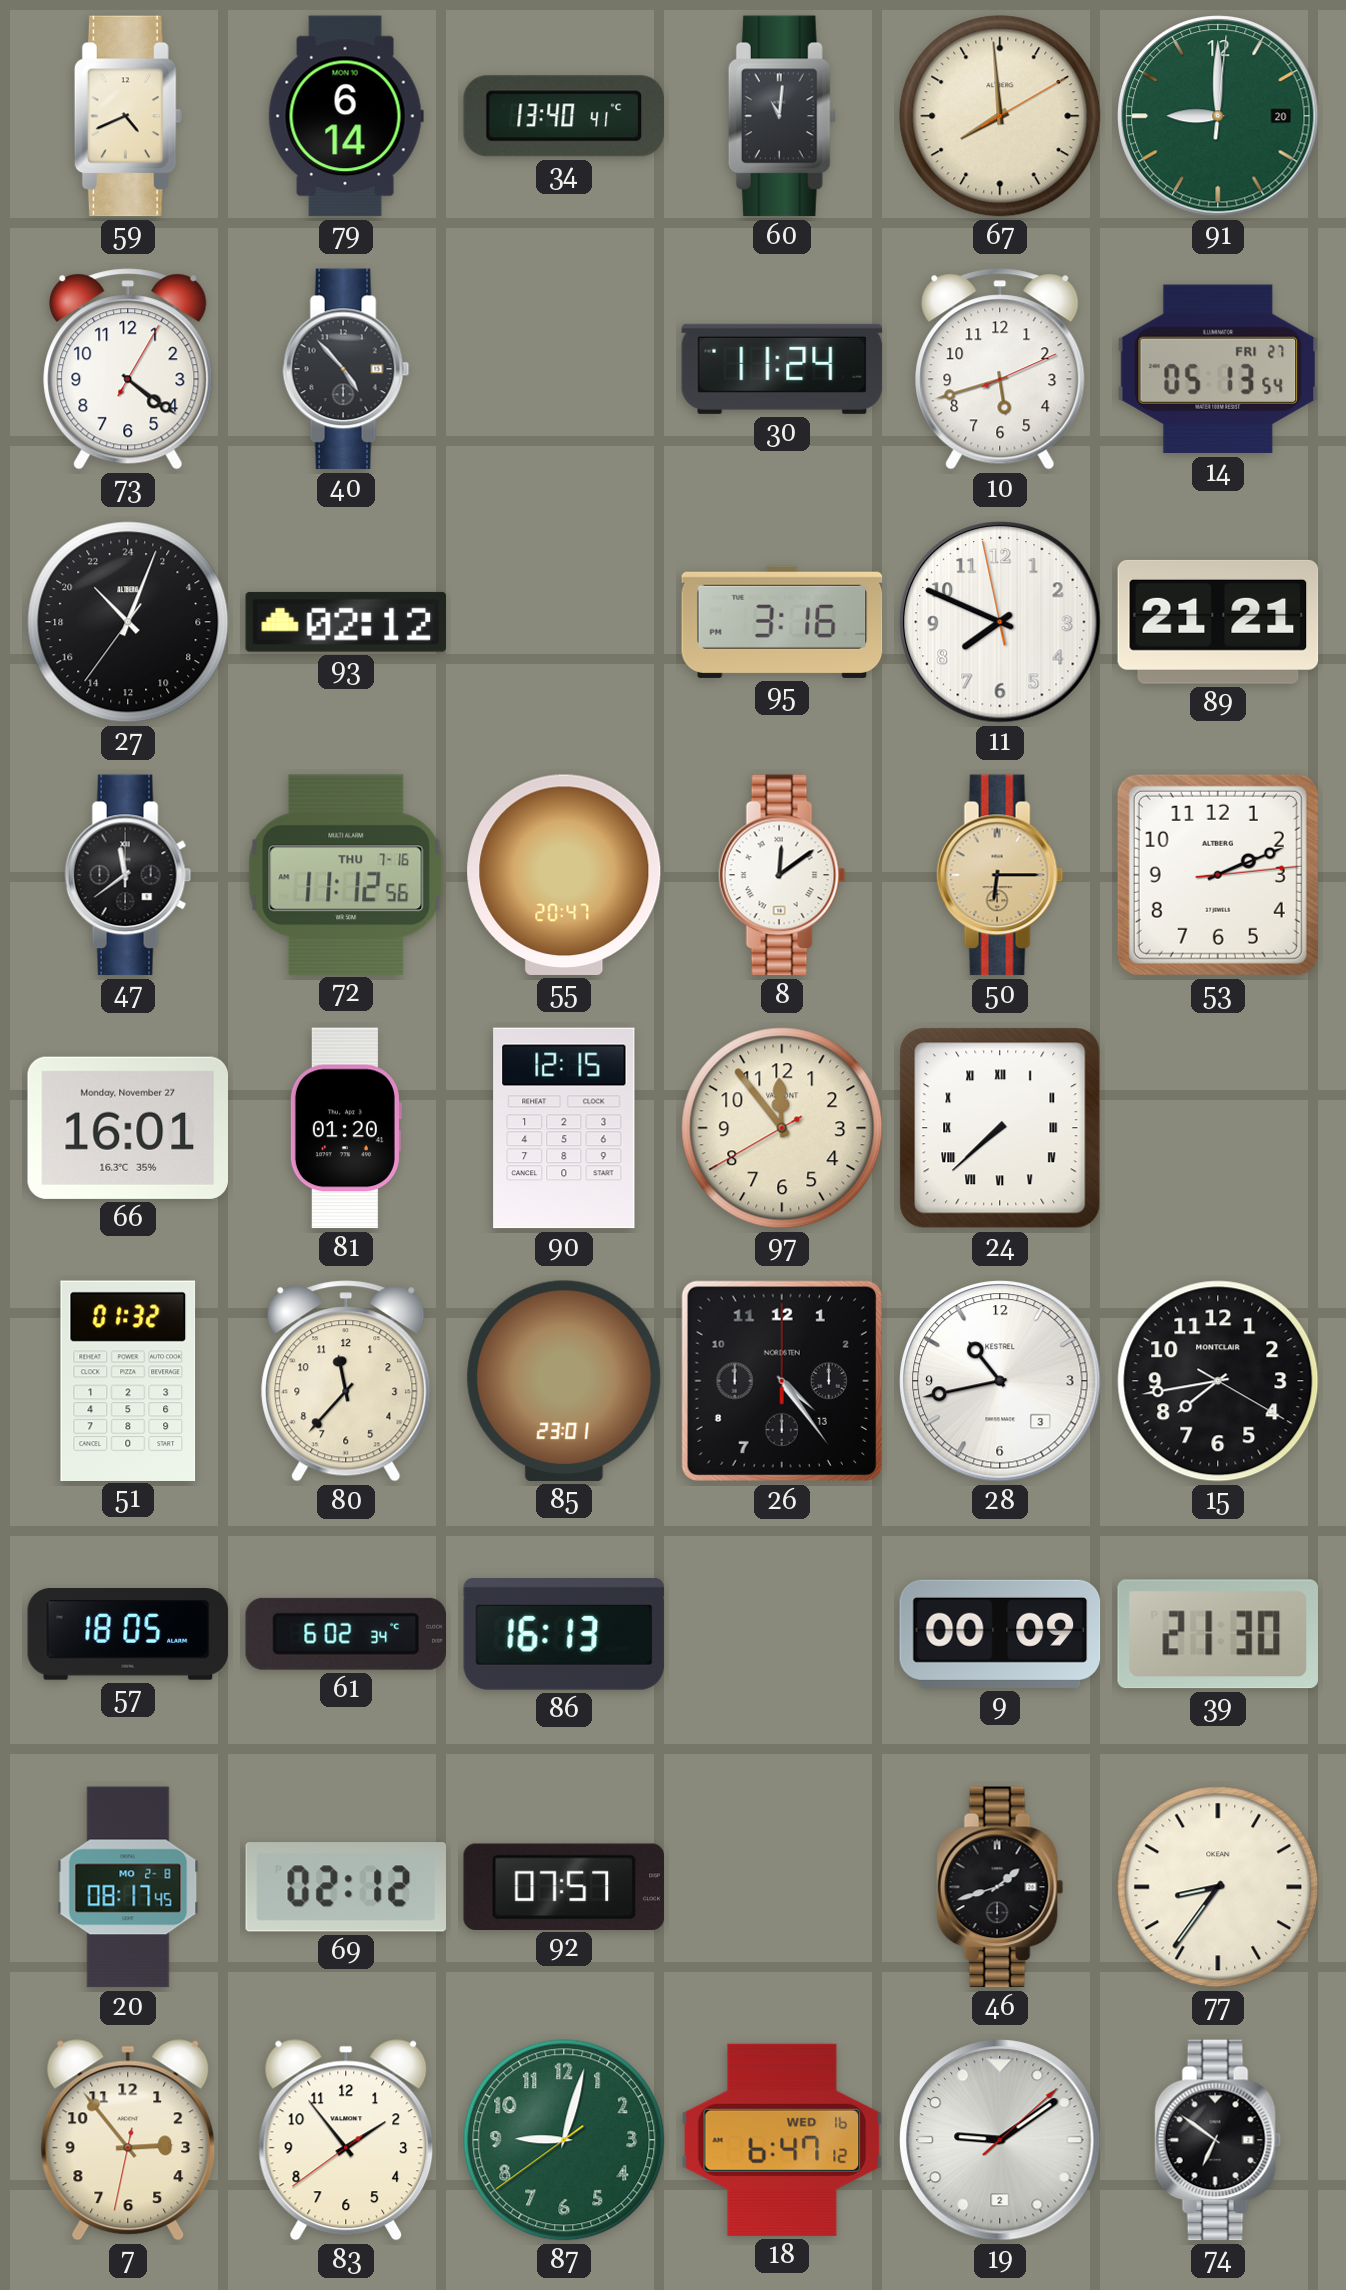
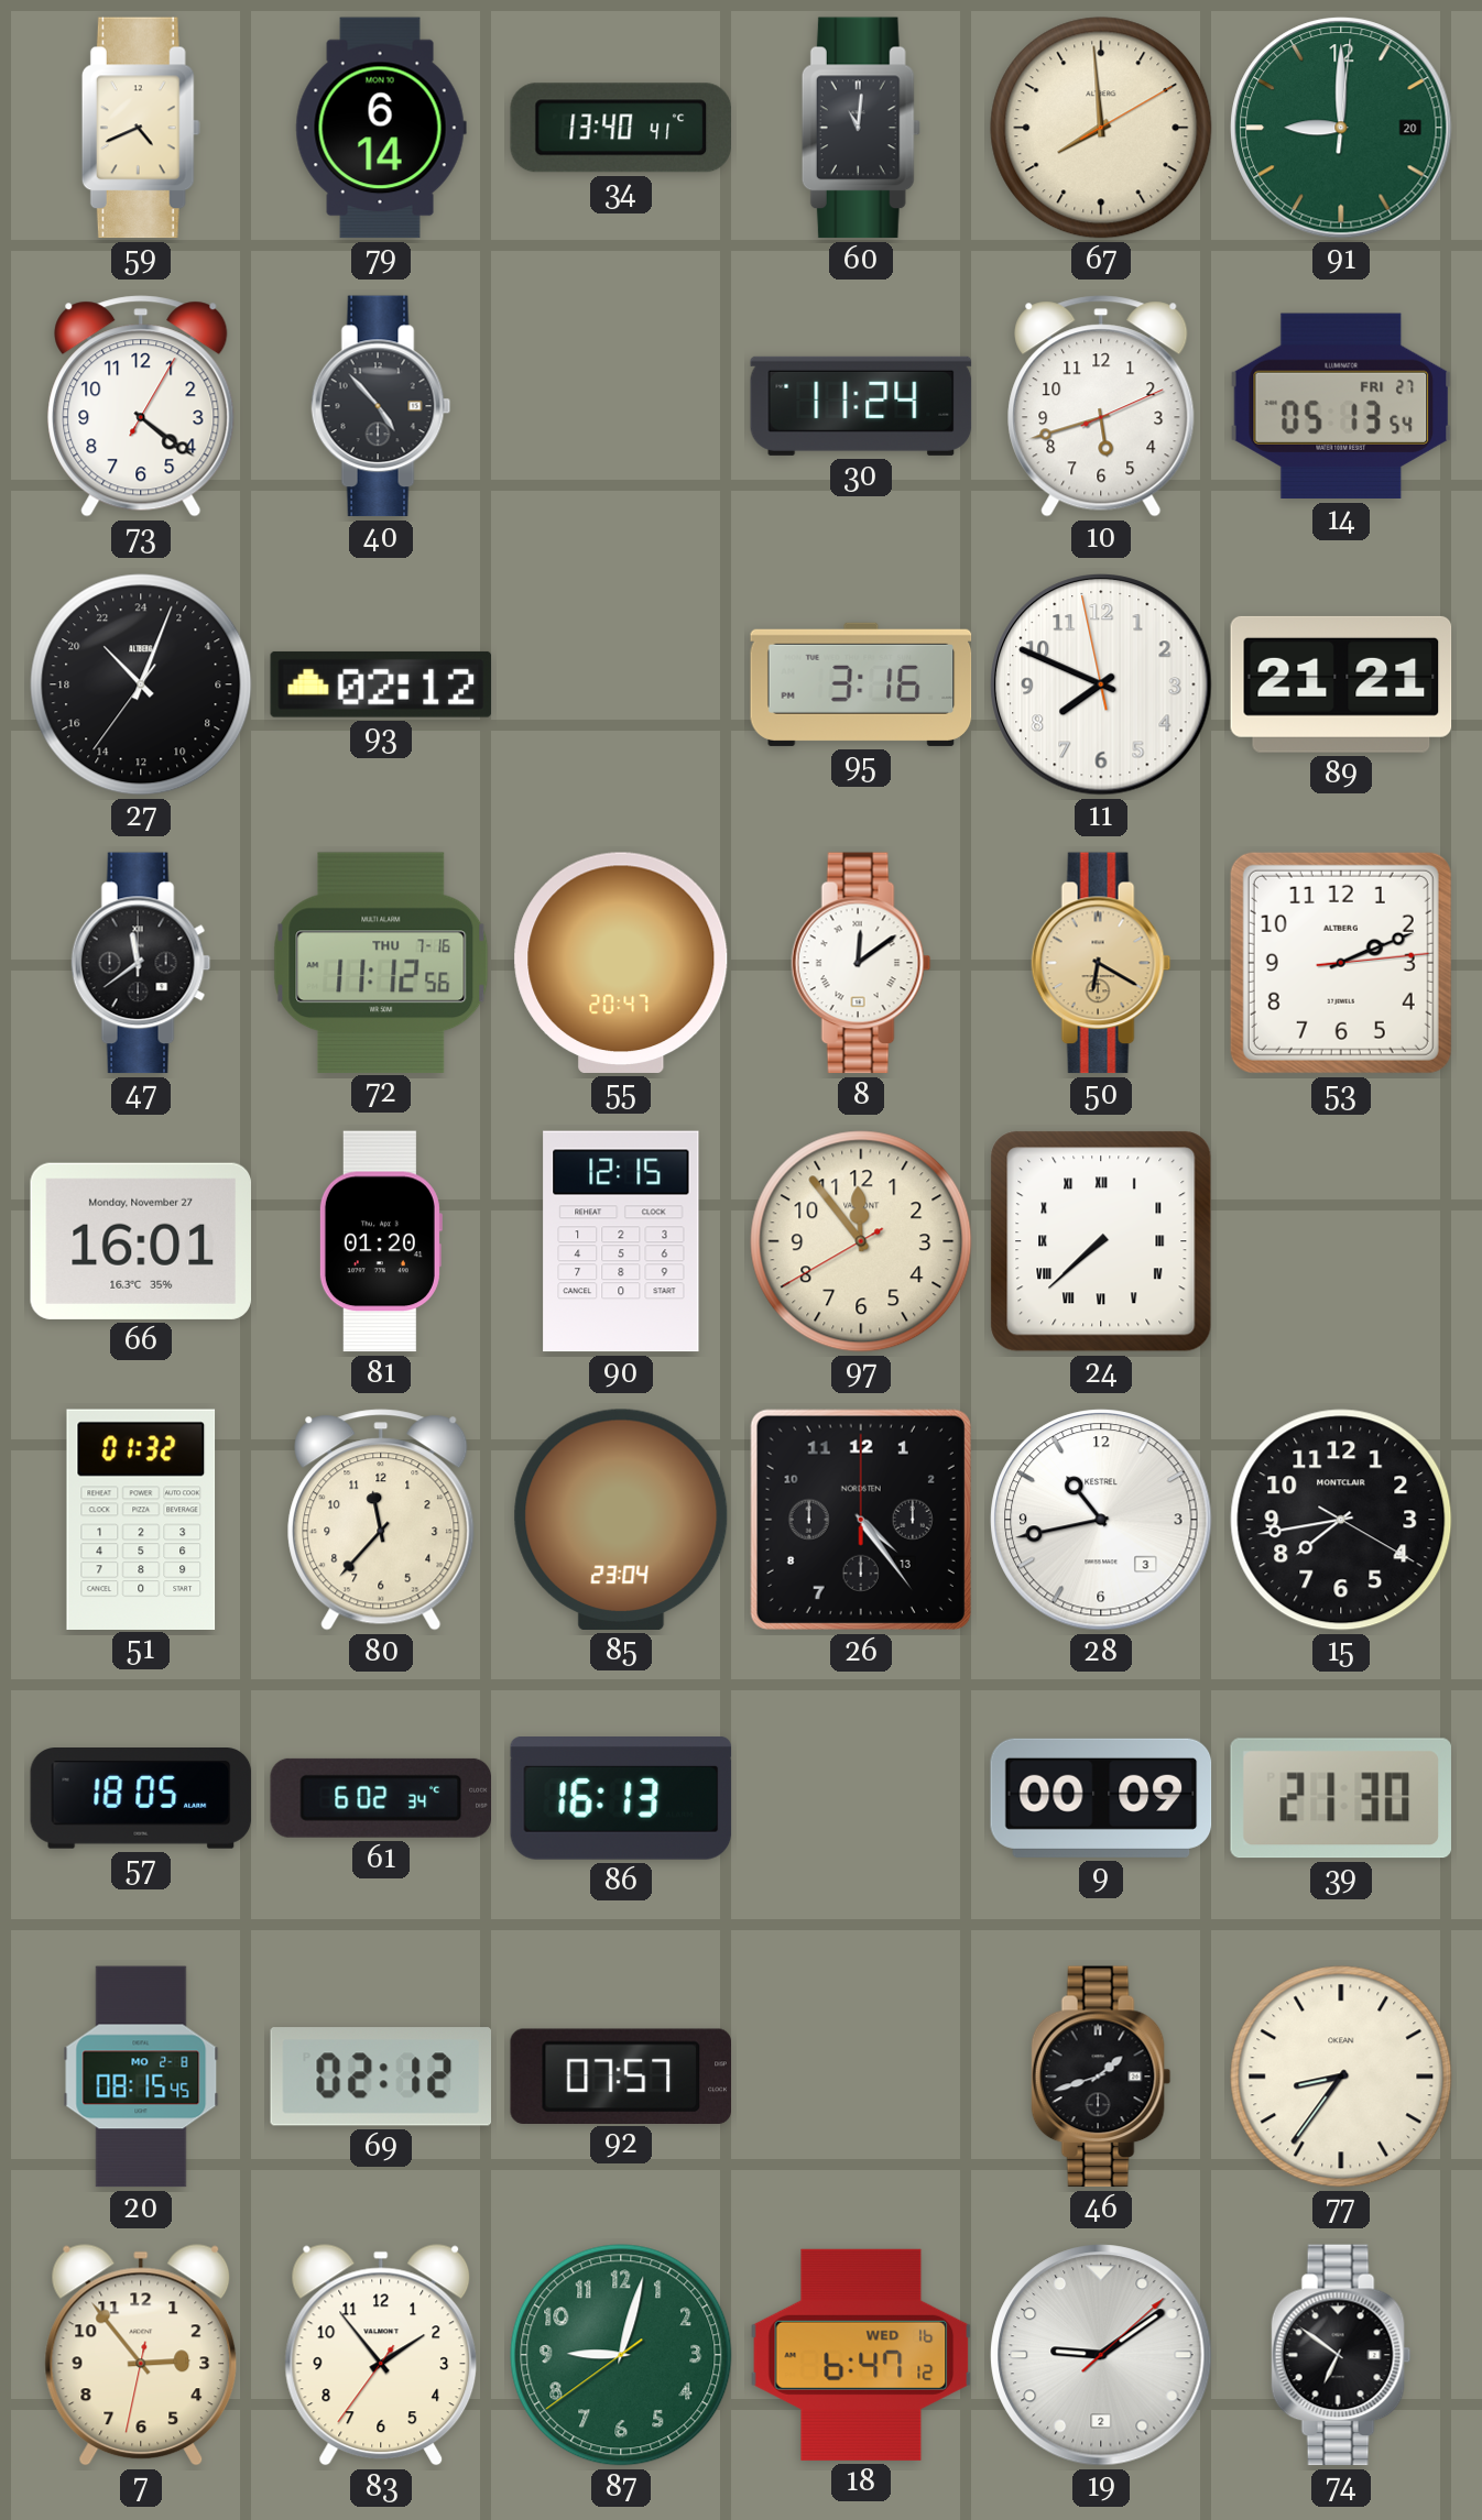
50: 6:15 -> 6:20
85: 23:01 -> 23:04
20: 08:17 -> 08:15
83: 1:53:39 -> 1:53:36
